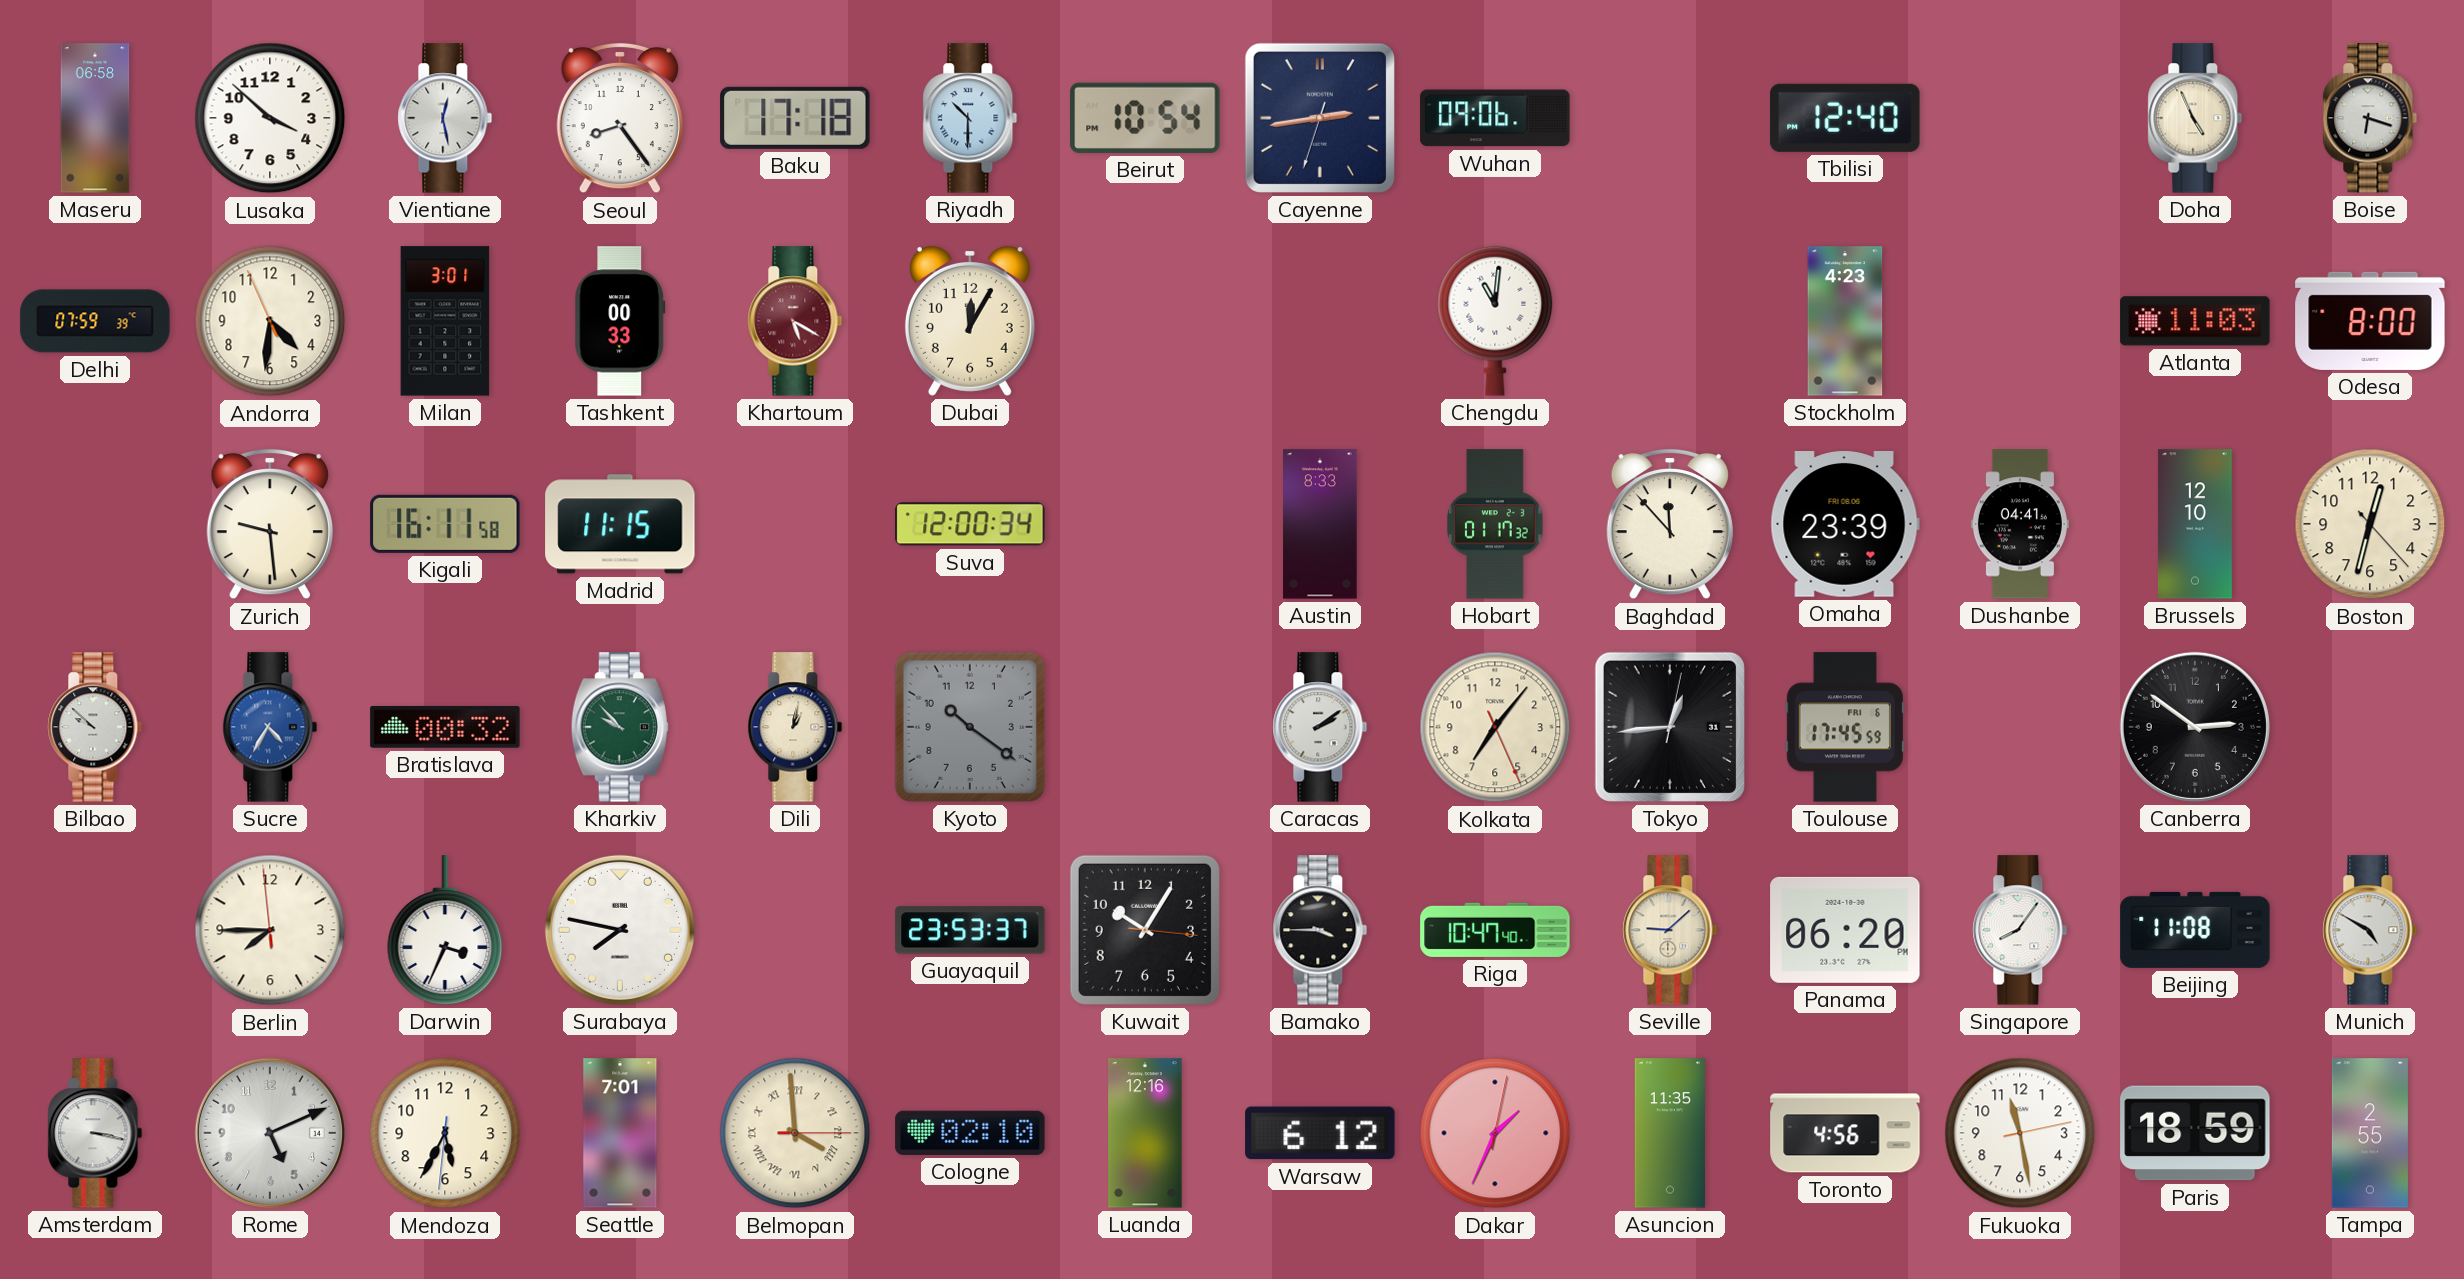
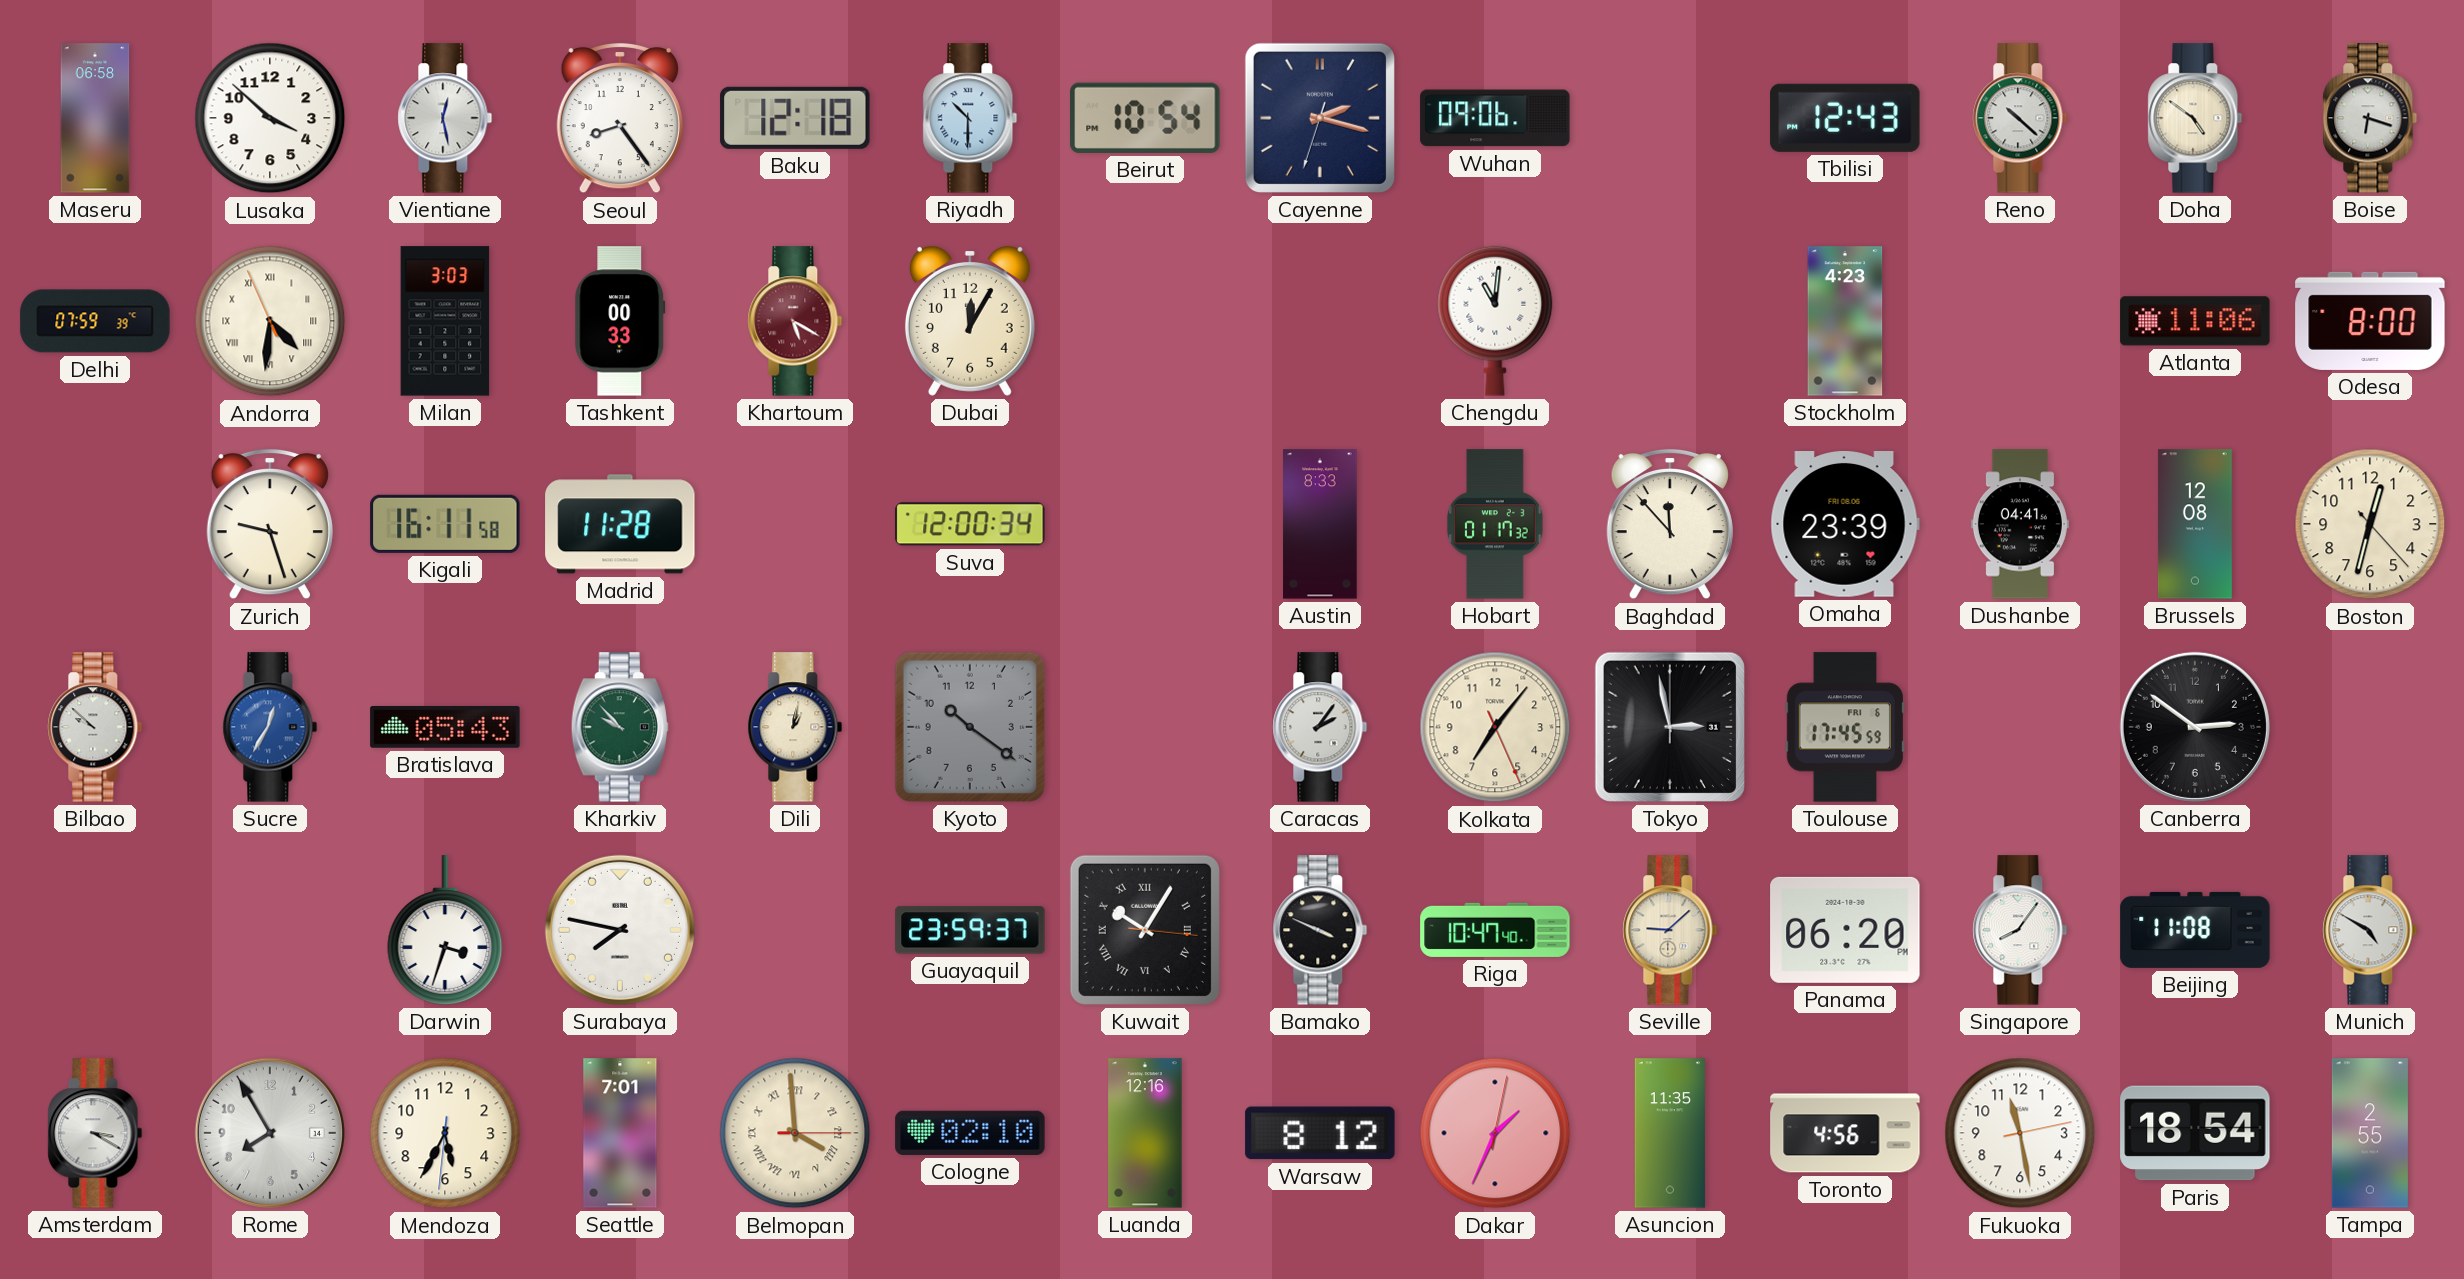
Baku: 17:18 -> 12:18
Cayenne: 2:43 -> 2:17
Tbilisi: 12:40 -> 12:43
Reno: none -> 10:22
Doha: 4:56 -> 4:51
Andorra numerals: Arabic -> Roman
Milan: 3:01 -> 3:03
Atlanta: 11:03 -> 11:06
Zurich: 9:29 -> 9:27
Madrid: 11:15 -> 11:28
Brussels: 12:10 -> 12:08
Sucre: 4:35 -> 12:35
Bratislava: 00:32 -> 05:43
Caracas: 2:09 -> 2:06
Tokyo: 12:44 -> 2:58
Berlin: 7:44 -> none
Darwin: 3:34 -> 3:33
Guayaquil: 23:53 -> 23:59
Kuwait numerals: Arabic -> Roman
Bamako: 3:45 -> 3:49
Amsterdam: 3:17 -> 3:20
Rome: 5:11 -> 7:55
Warsaw: 6:12 -> 8:12
Paris: 18:59 -> 18:54
